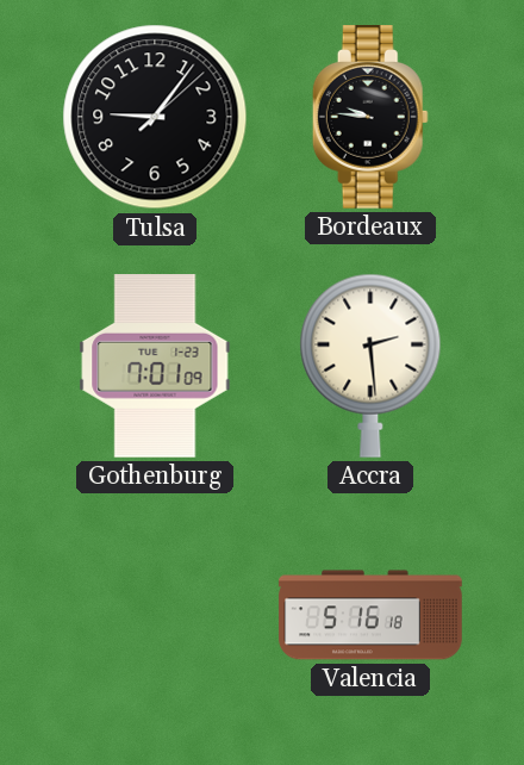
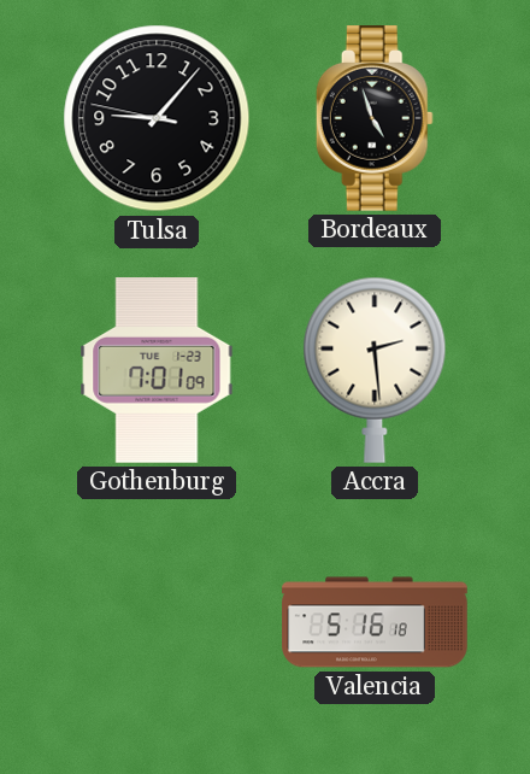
Tulsa: 9:06:08 -> 9:06:47
Bordeaux: 9:46 -> 4:57
